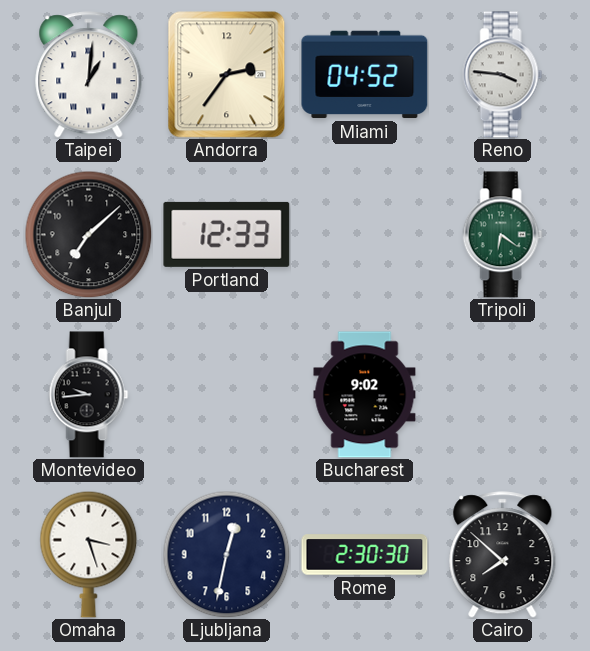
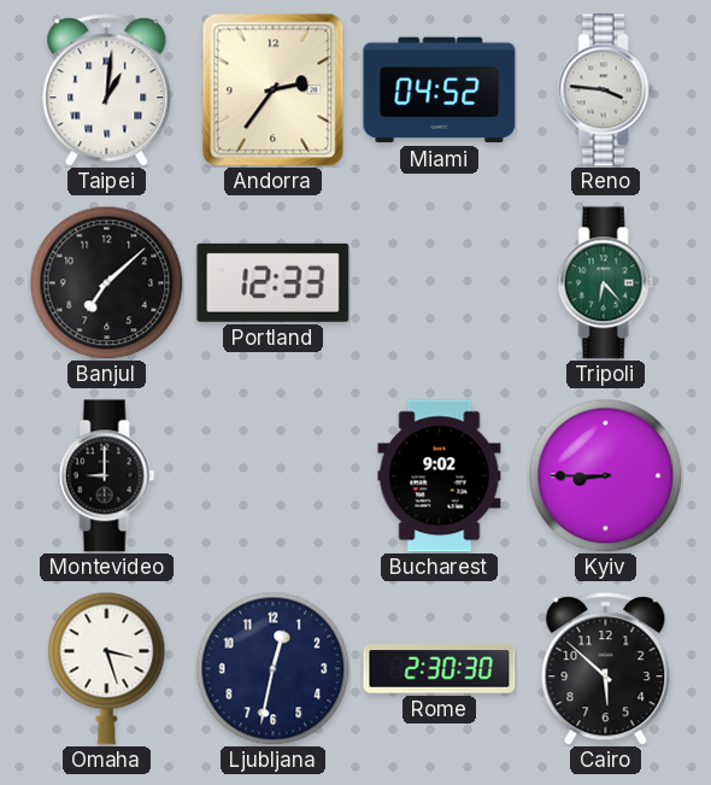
Tripoli: 6:21 -> 6:23
Montevideo: 9:44 -> 9:00
Kyiv: none -> 8:45
Cairo: 7:52 -> 5:52
